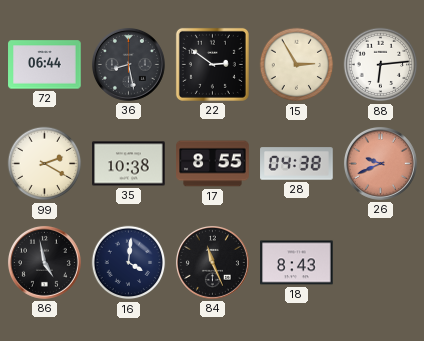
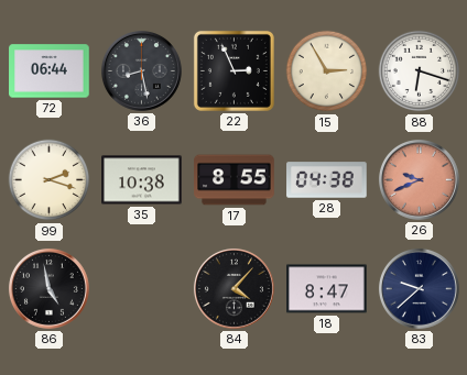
22: 2:51 -> 2:56
88: 6:14 -> 6:18
99: 2:20 -> 2:18
16: 4:01 -> none
84: 11:26 -> 4:07
18: 8:43 -> 8:47
83: none -> 9:38
